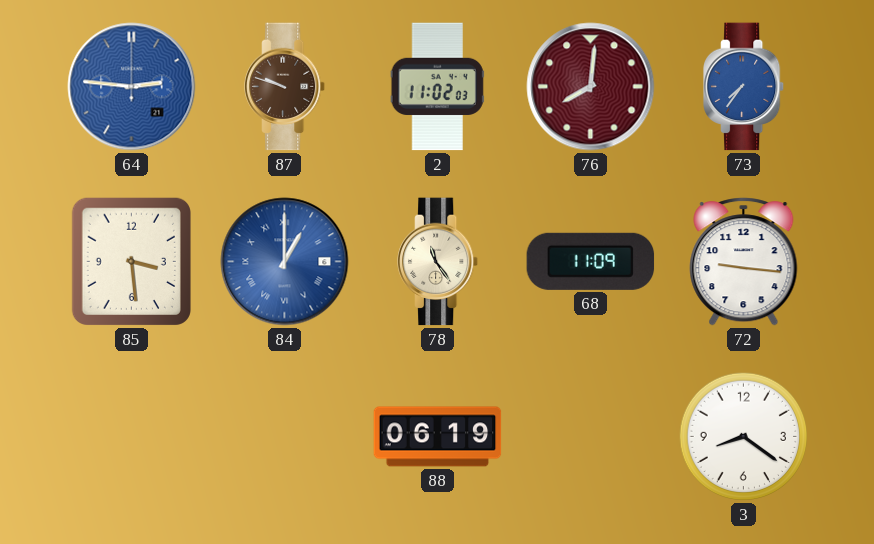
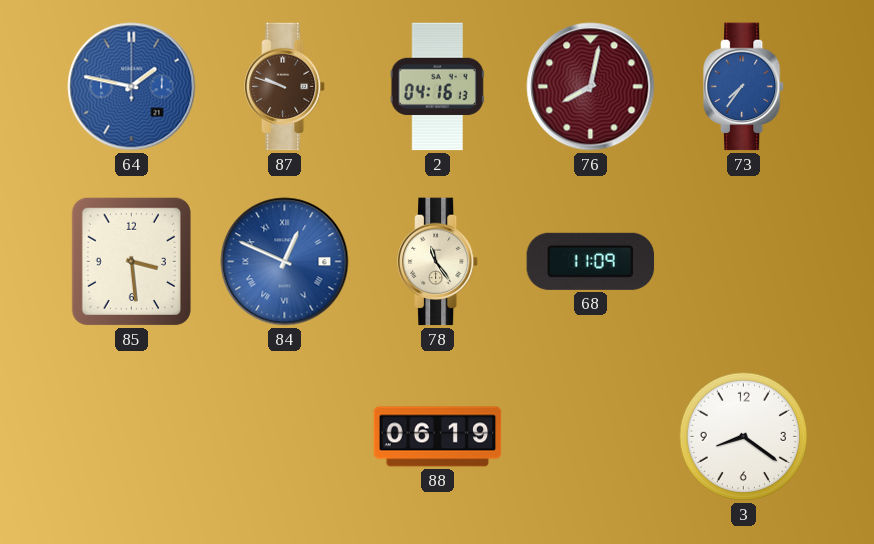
64: 2:46 -> 1:47
2: 11:02 -> 04:16
76: 8:01 -> 8:02
84: 1:00 -> 12:49
72: 9:16 -> none
